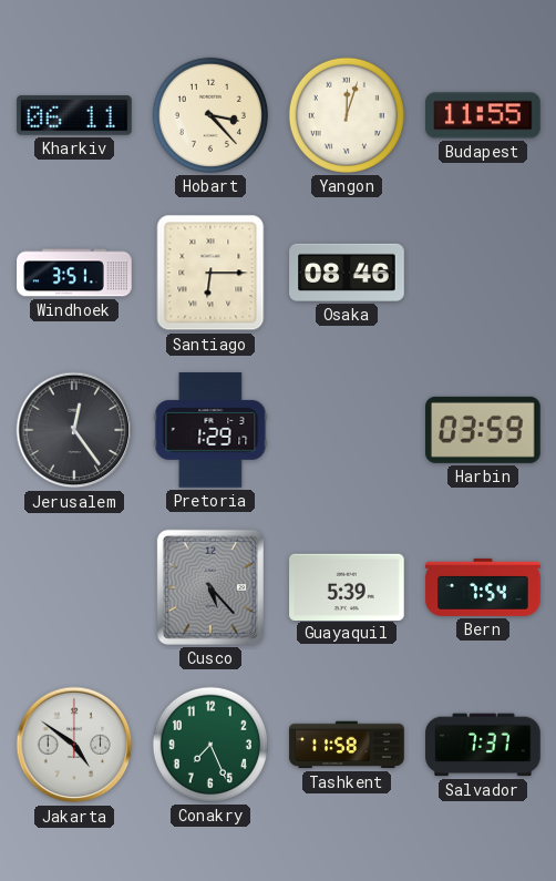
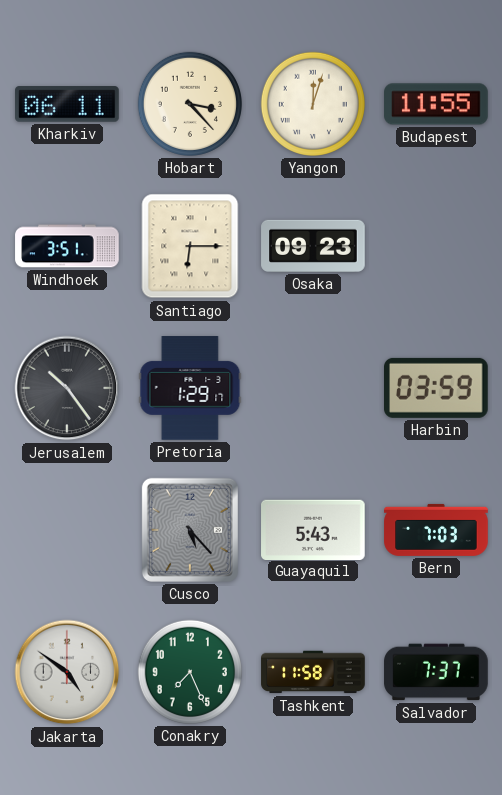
Osaka: 08:46 -> 09:23
Jerusalem: 12:24 -> 10:24
Guayaquil: 5:39 -> 5:43
Bern: 7:54 -> 7:03
